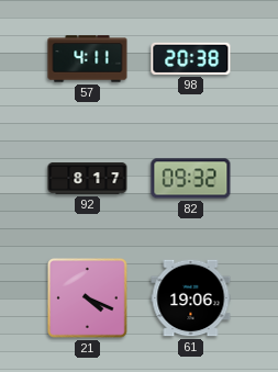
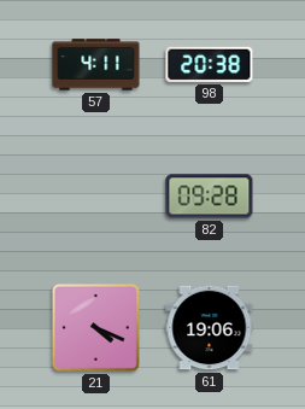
92: 8:17 -> none
82: 09:32 -> 09:28
